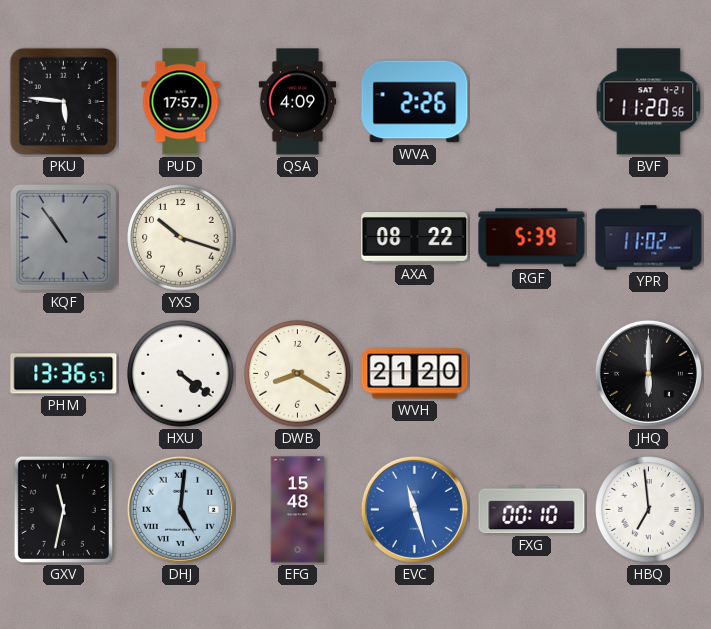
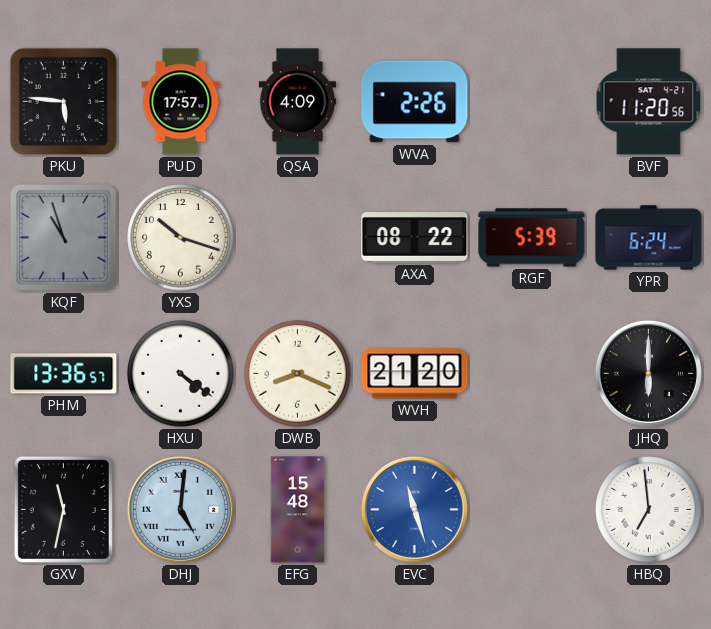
KQF: 10:54 -> 10:57
YPR: 11:02 -> 6:24
DWB: 8:20 -> 8:19
FXG: 00:10 -> none
